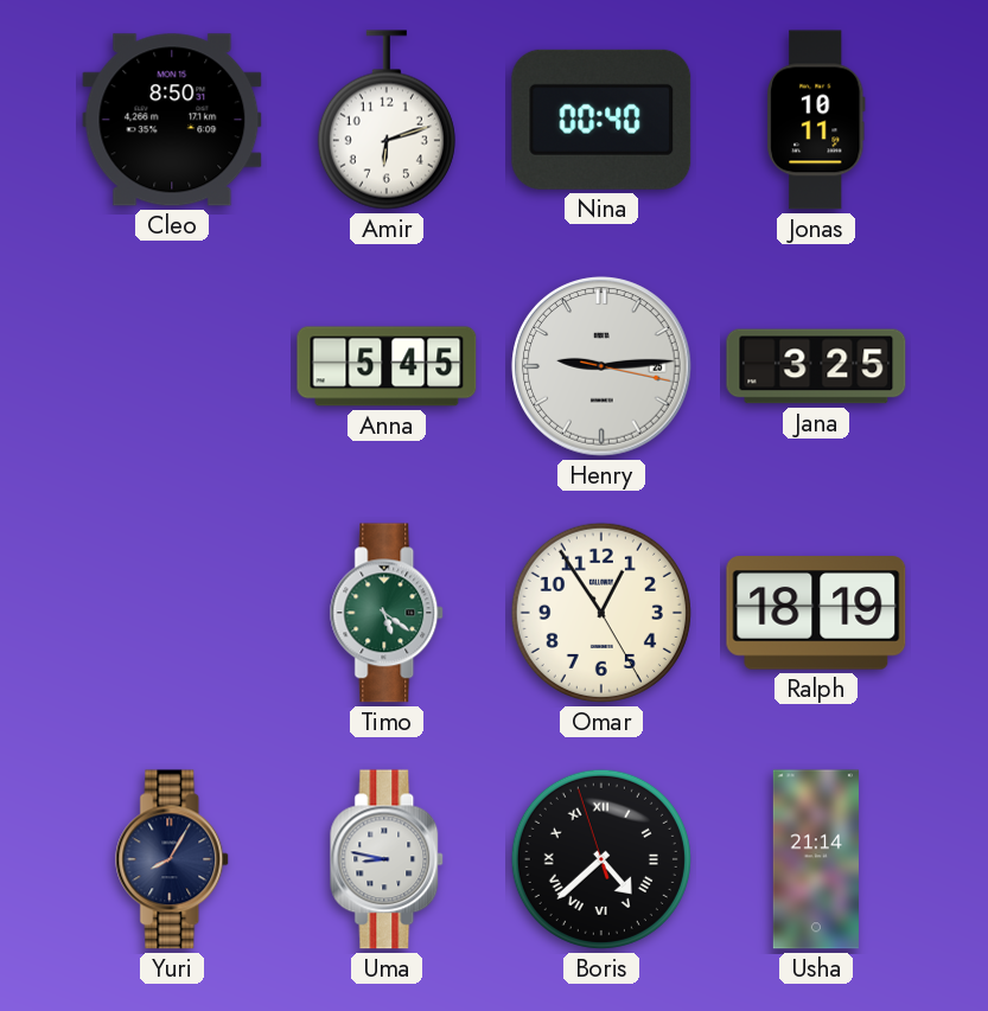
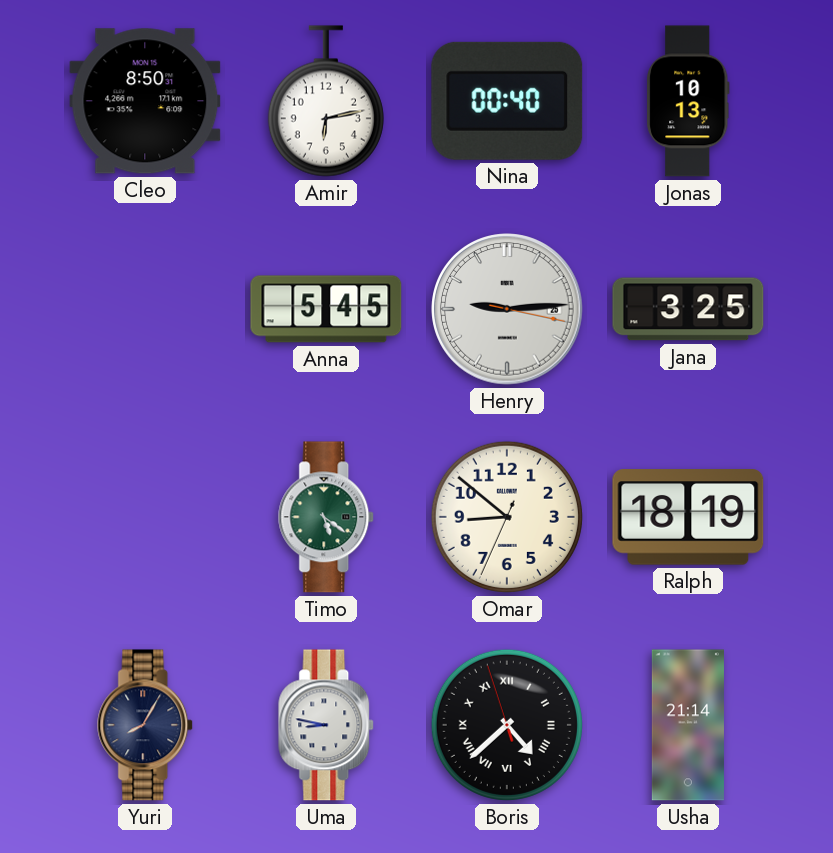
Amir: 6:12 -> 6:13
Jonas: 10:11 -> 10:13
Omar: 12:54 -> 8:51
